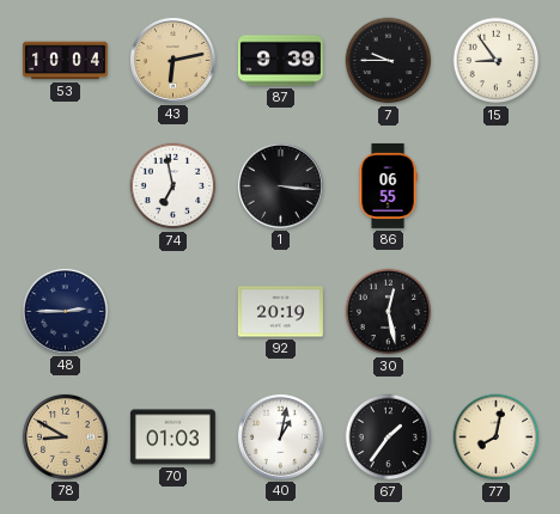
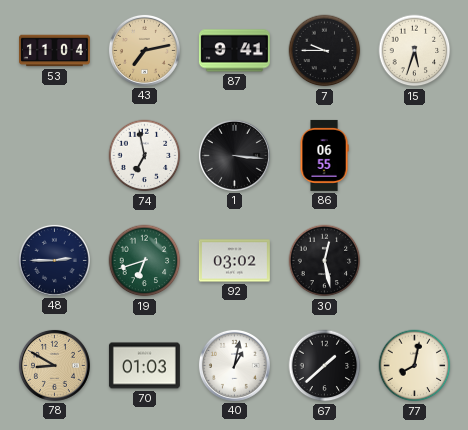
53: 10:04 -> 11:04
43: 6:13 -> 7:13
87: 9:39 -> 9:41
15: 8:54 -> 5:33
19: none -> 6:42
92: 20:19 -> 03:02
67: 1:36 -> 1:38
